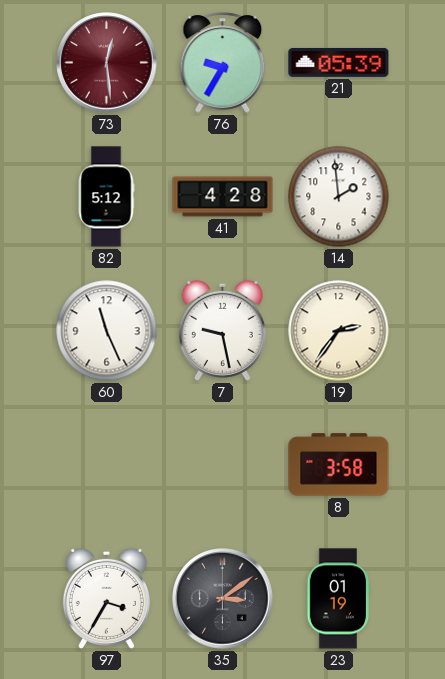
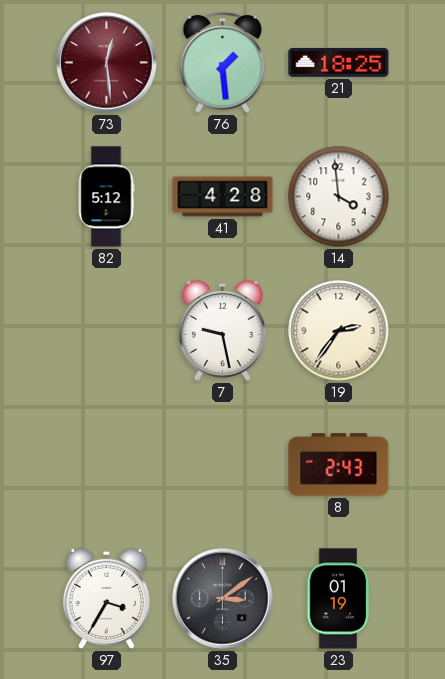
76: 9:35 -> 1:29
21: 05:39 -> 18:25
14: 1:59 -> 3:59
60: 11:26 -> none
8: 3:58 -> 2:43
